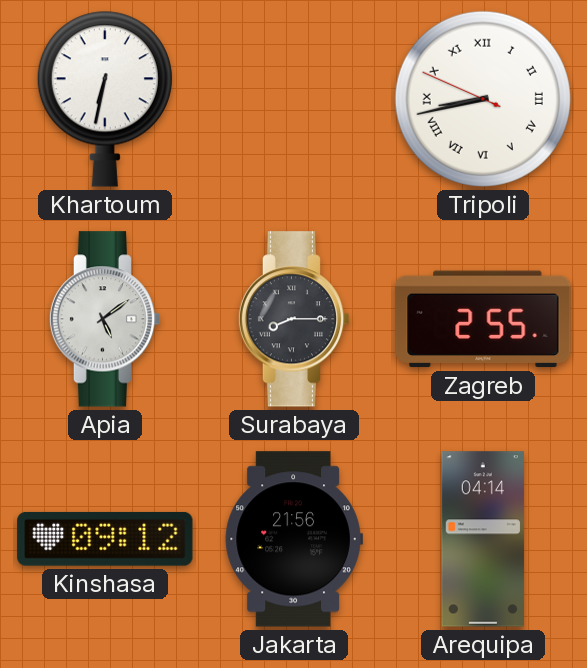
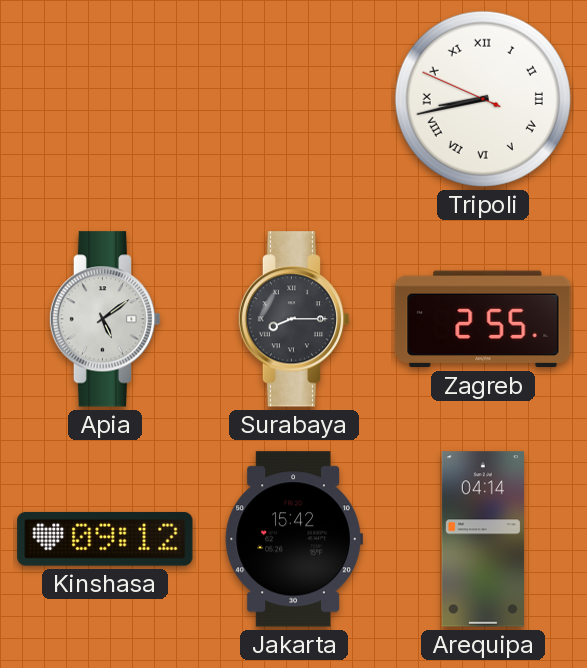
Khartoum: 6:32 -> none
Jakarta: 21:56 -> 15:42
